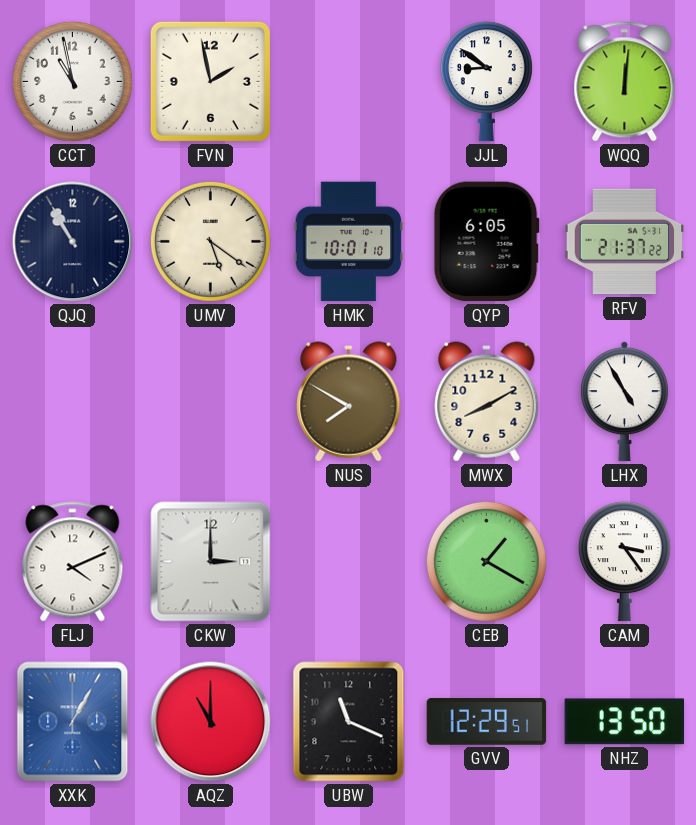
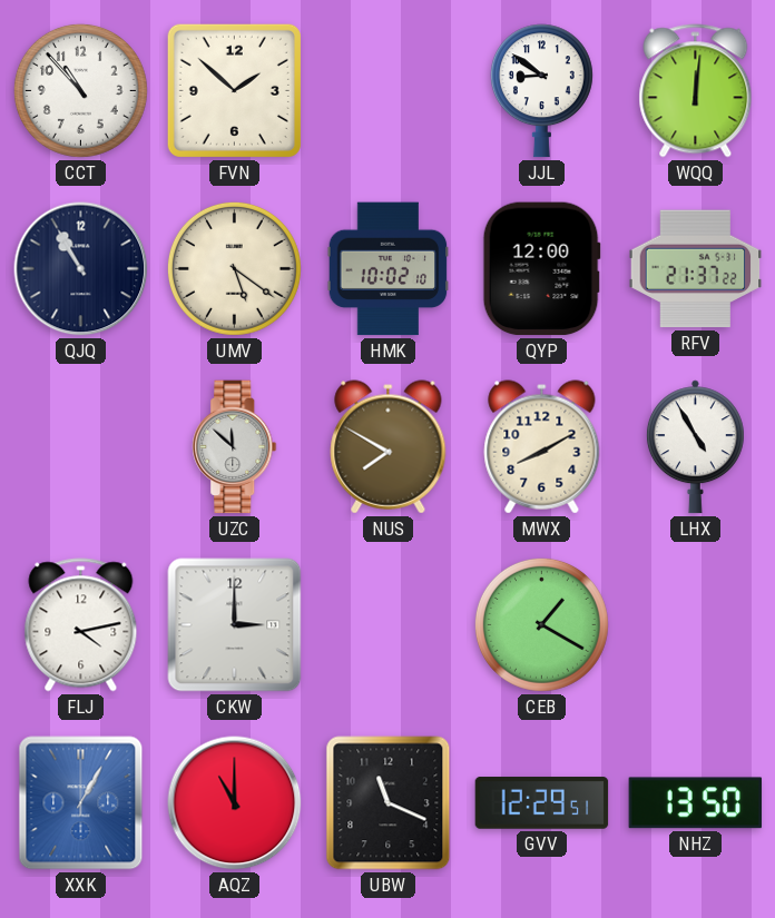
CCT: 10:58 -> 10:53
FVN: 1:58 -> 1:52
HMK: 10:01 -> 10:02
QYP: 6:05 -> 12:00
UZC: none -> 11:52
FLJ: 4:11 -> 4:13
CAM: 3:24 -> none
